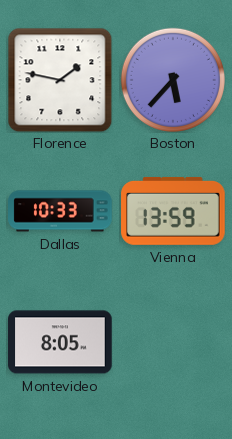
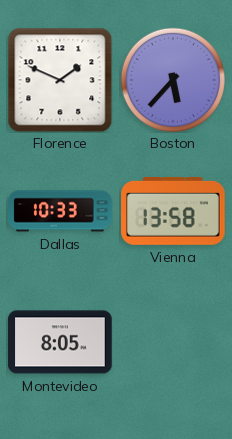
Florence: 1:47 -> 1:49
Vienna: 13:59 -> 13:58
